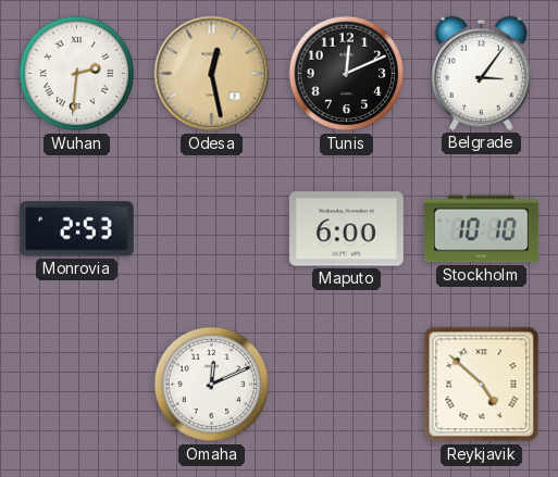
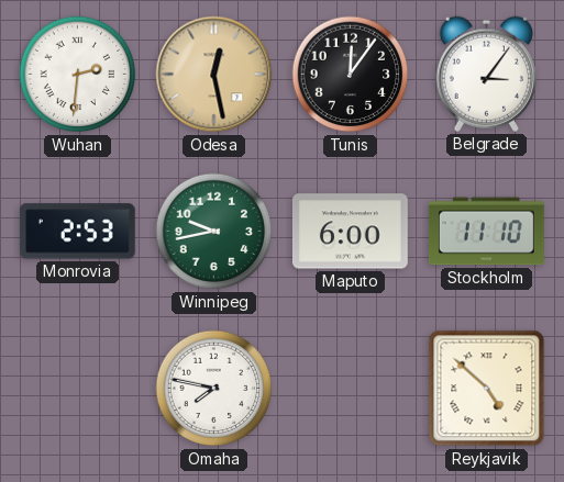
Tunis: 12:11 -> 12:06
Winnipeg: none -> 9:43
Stockholm: 10:10 -> 11:10
Omaha: 12:11 -> 7:47
